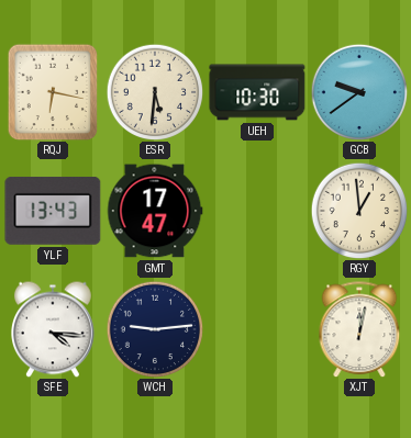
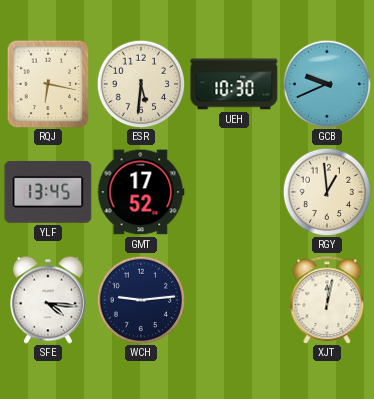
GCB: 9:39 -> 9:41
YLF: 13:43 -> 13:45
GMT: 17:47 -> 17:52
